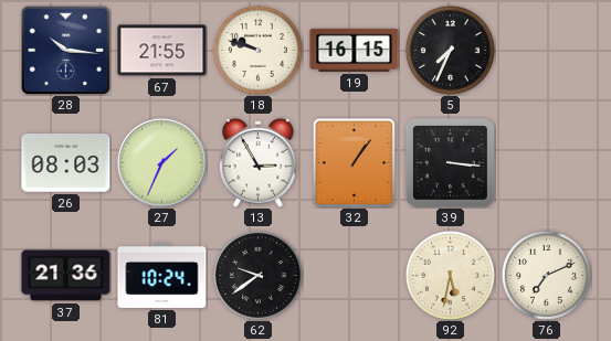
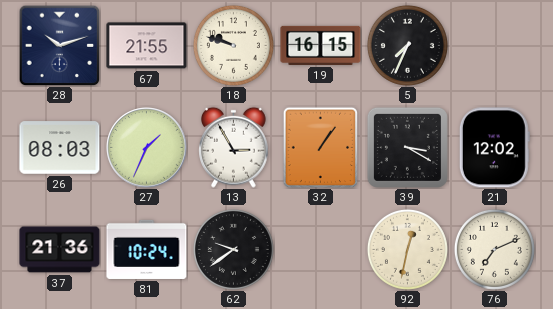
28: 10:16 -> 10:12
39: 3:16 -> 3:20
21: none -> 12:02
92: 5:32 -> 12:32
